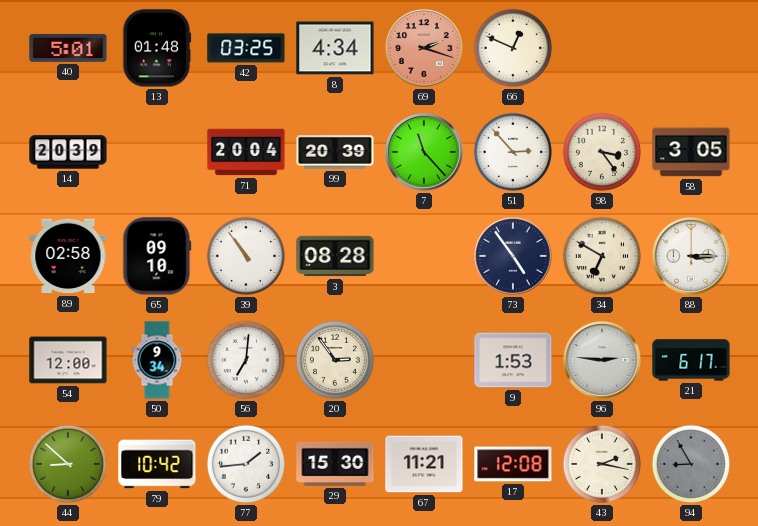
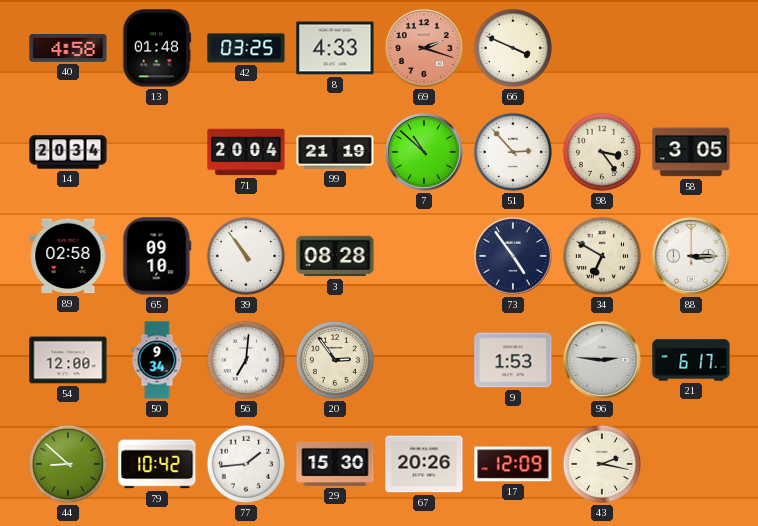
40: 5:01 -> 4:58
8: 4:34 -> 4:33
66: 12:49 -> 3:49
14: 20:39 -> 20:34
99: 20:39 -> 21:19
7: 11:23 -> 10:52
67: 11:21 -> 20:26
17: 12:08 -> 12:09
94: 8:55 -> none
